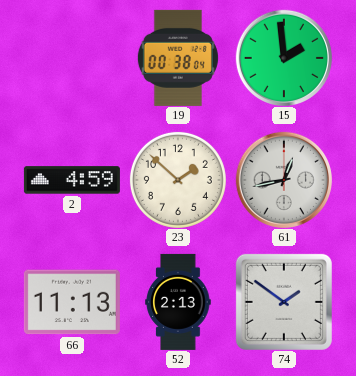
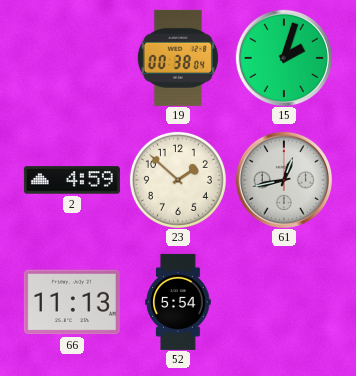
15: 1:59 -> 2:03
52: 2:13 -> 5:54
74: 1:51 -> none
